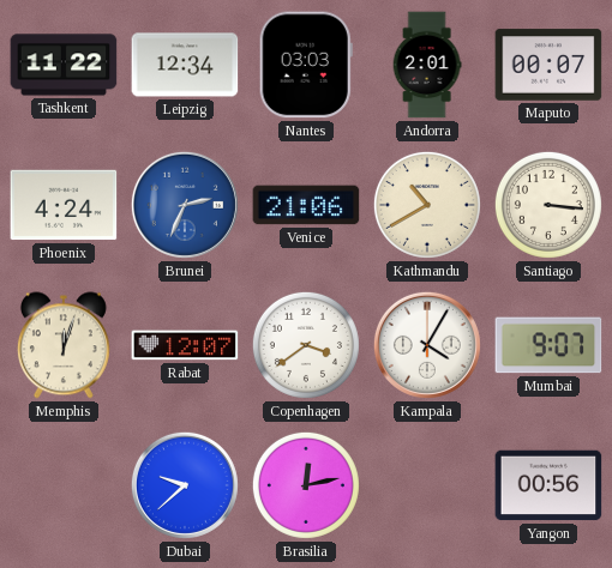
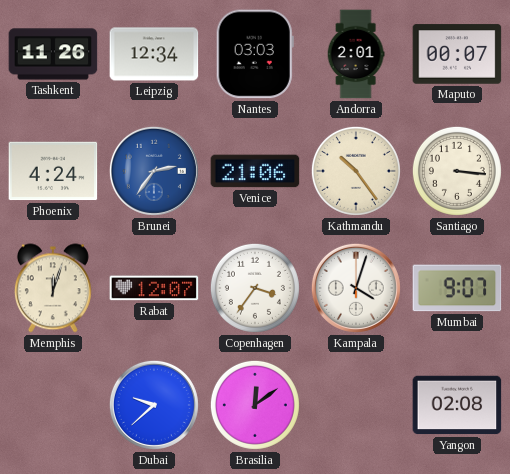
Tashkent: 11:22 -> 11:26
Brunei: 2:34 -> 2:36
Kathmandu: 10:40 -> 10:24
Copenhagen: 3:39 -> 3:36
Kampala: 4:05 -> 4:03
Brasilia: 12:13 -> 12:09
Yangon: 00:56 -> 02:08
